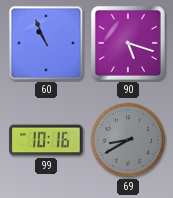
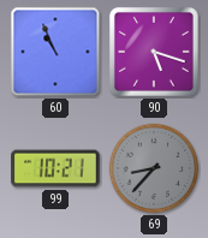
99: 10:16 -> 10:21
69: 8:40 -> 8:37
